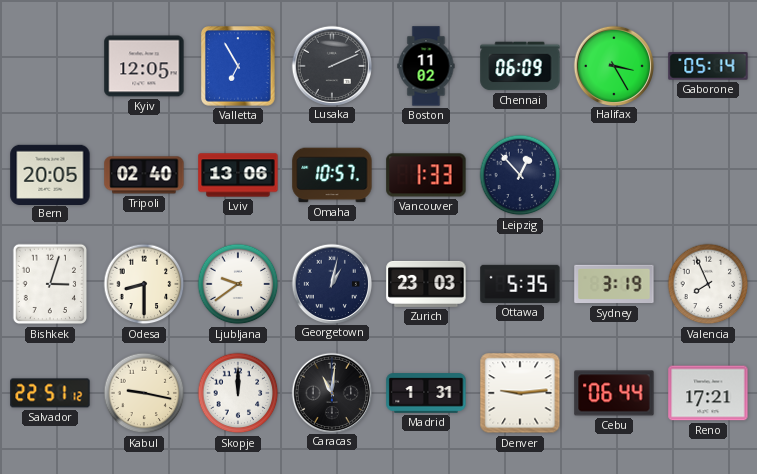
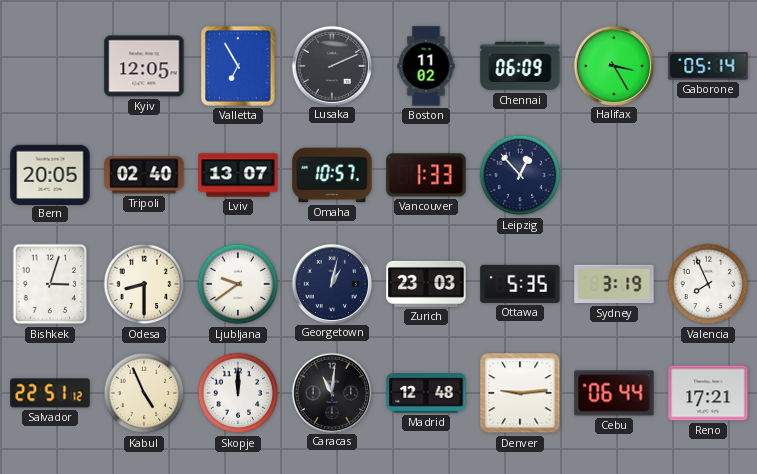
Lviv: 13:06 -> 13:07
Kabul: 9:17 -> 4:56
Madrid: 1:31 -> 12:48
